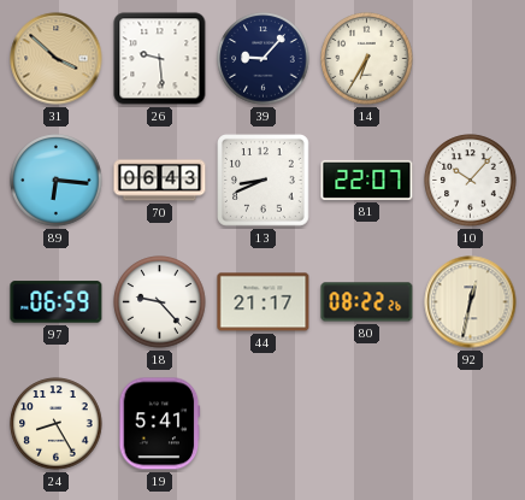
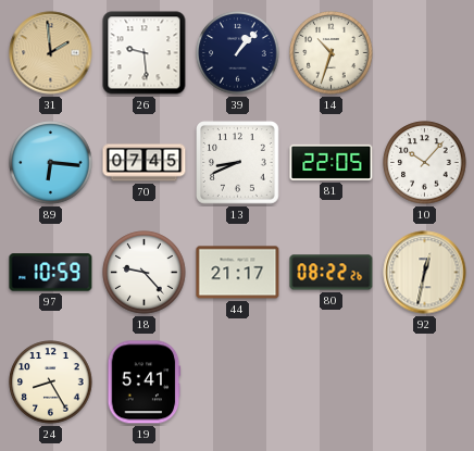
31: 3:52 -> 1:59
39: 9:07 -> 1:07
14: 6:35 -> 10:33
70: 06:43 -> 07:45
81: 22:07 -> 22:05
97: 06:59 -> 10:59
